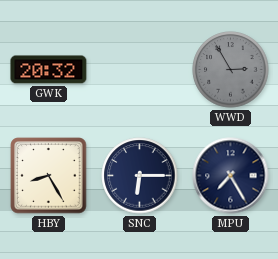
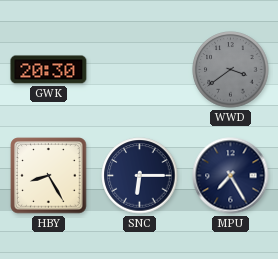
GWK: 20:32 -> 20:30
WWD: 2:55 -> 3:39
